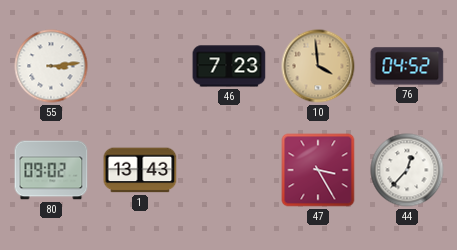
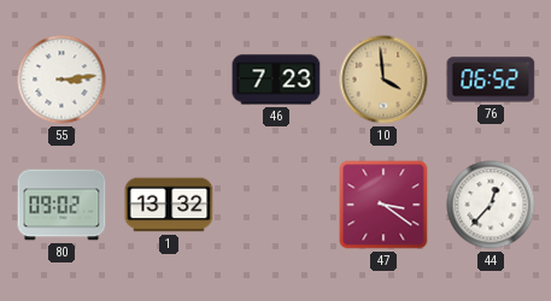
76: 04:52 -> 06:52
1: 13:43 -> 13:32
47: 3:25 -> 3:21
